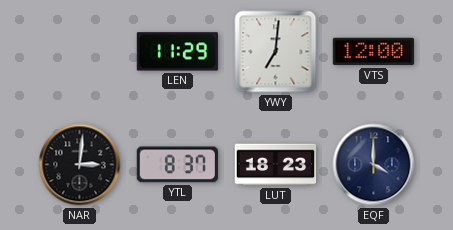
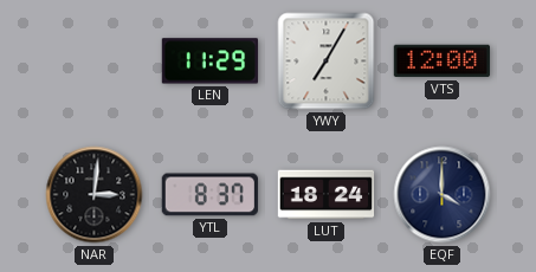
YWY: 7:01 -> 7:05
LUT: 18:23 -> 18:24
